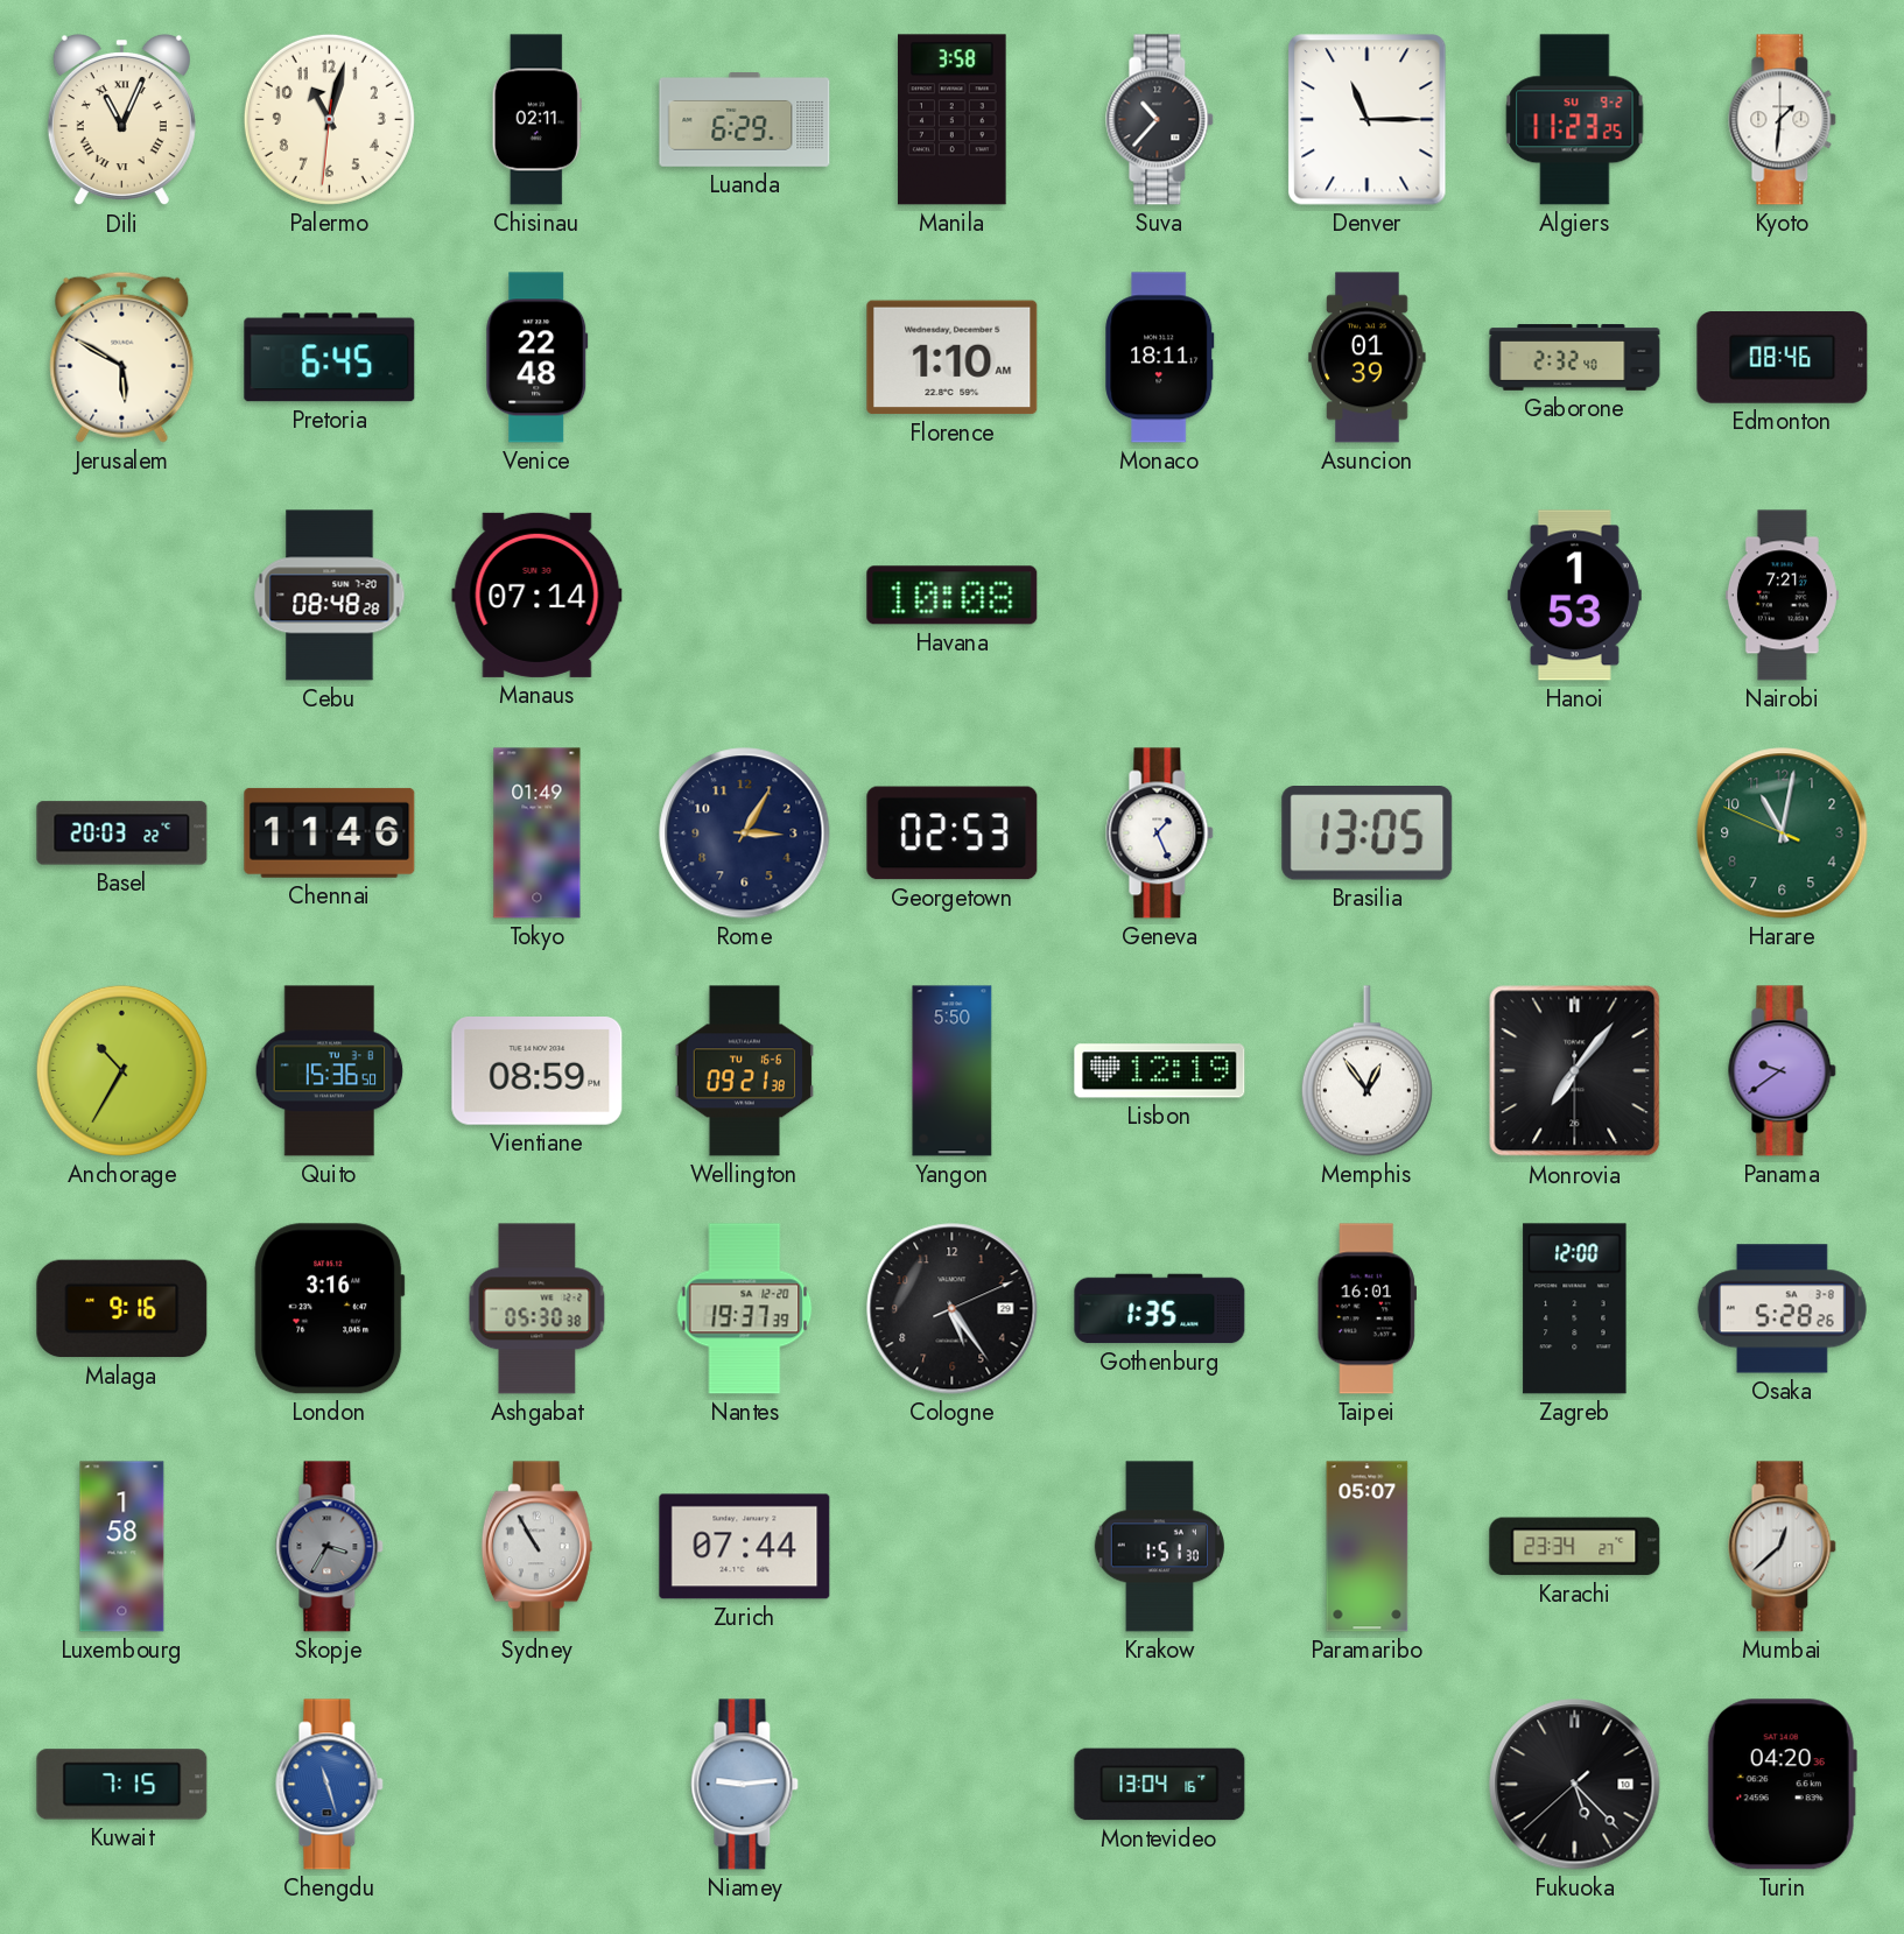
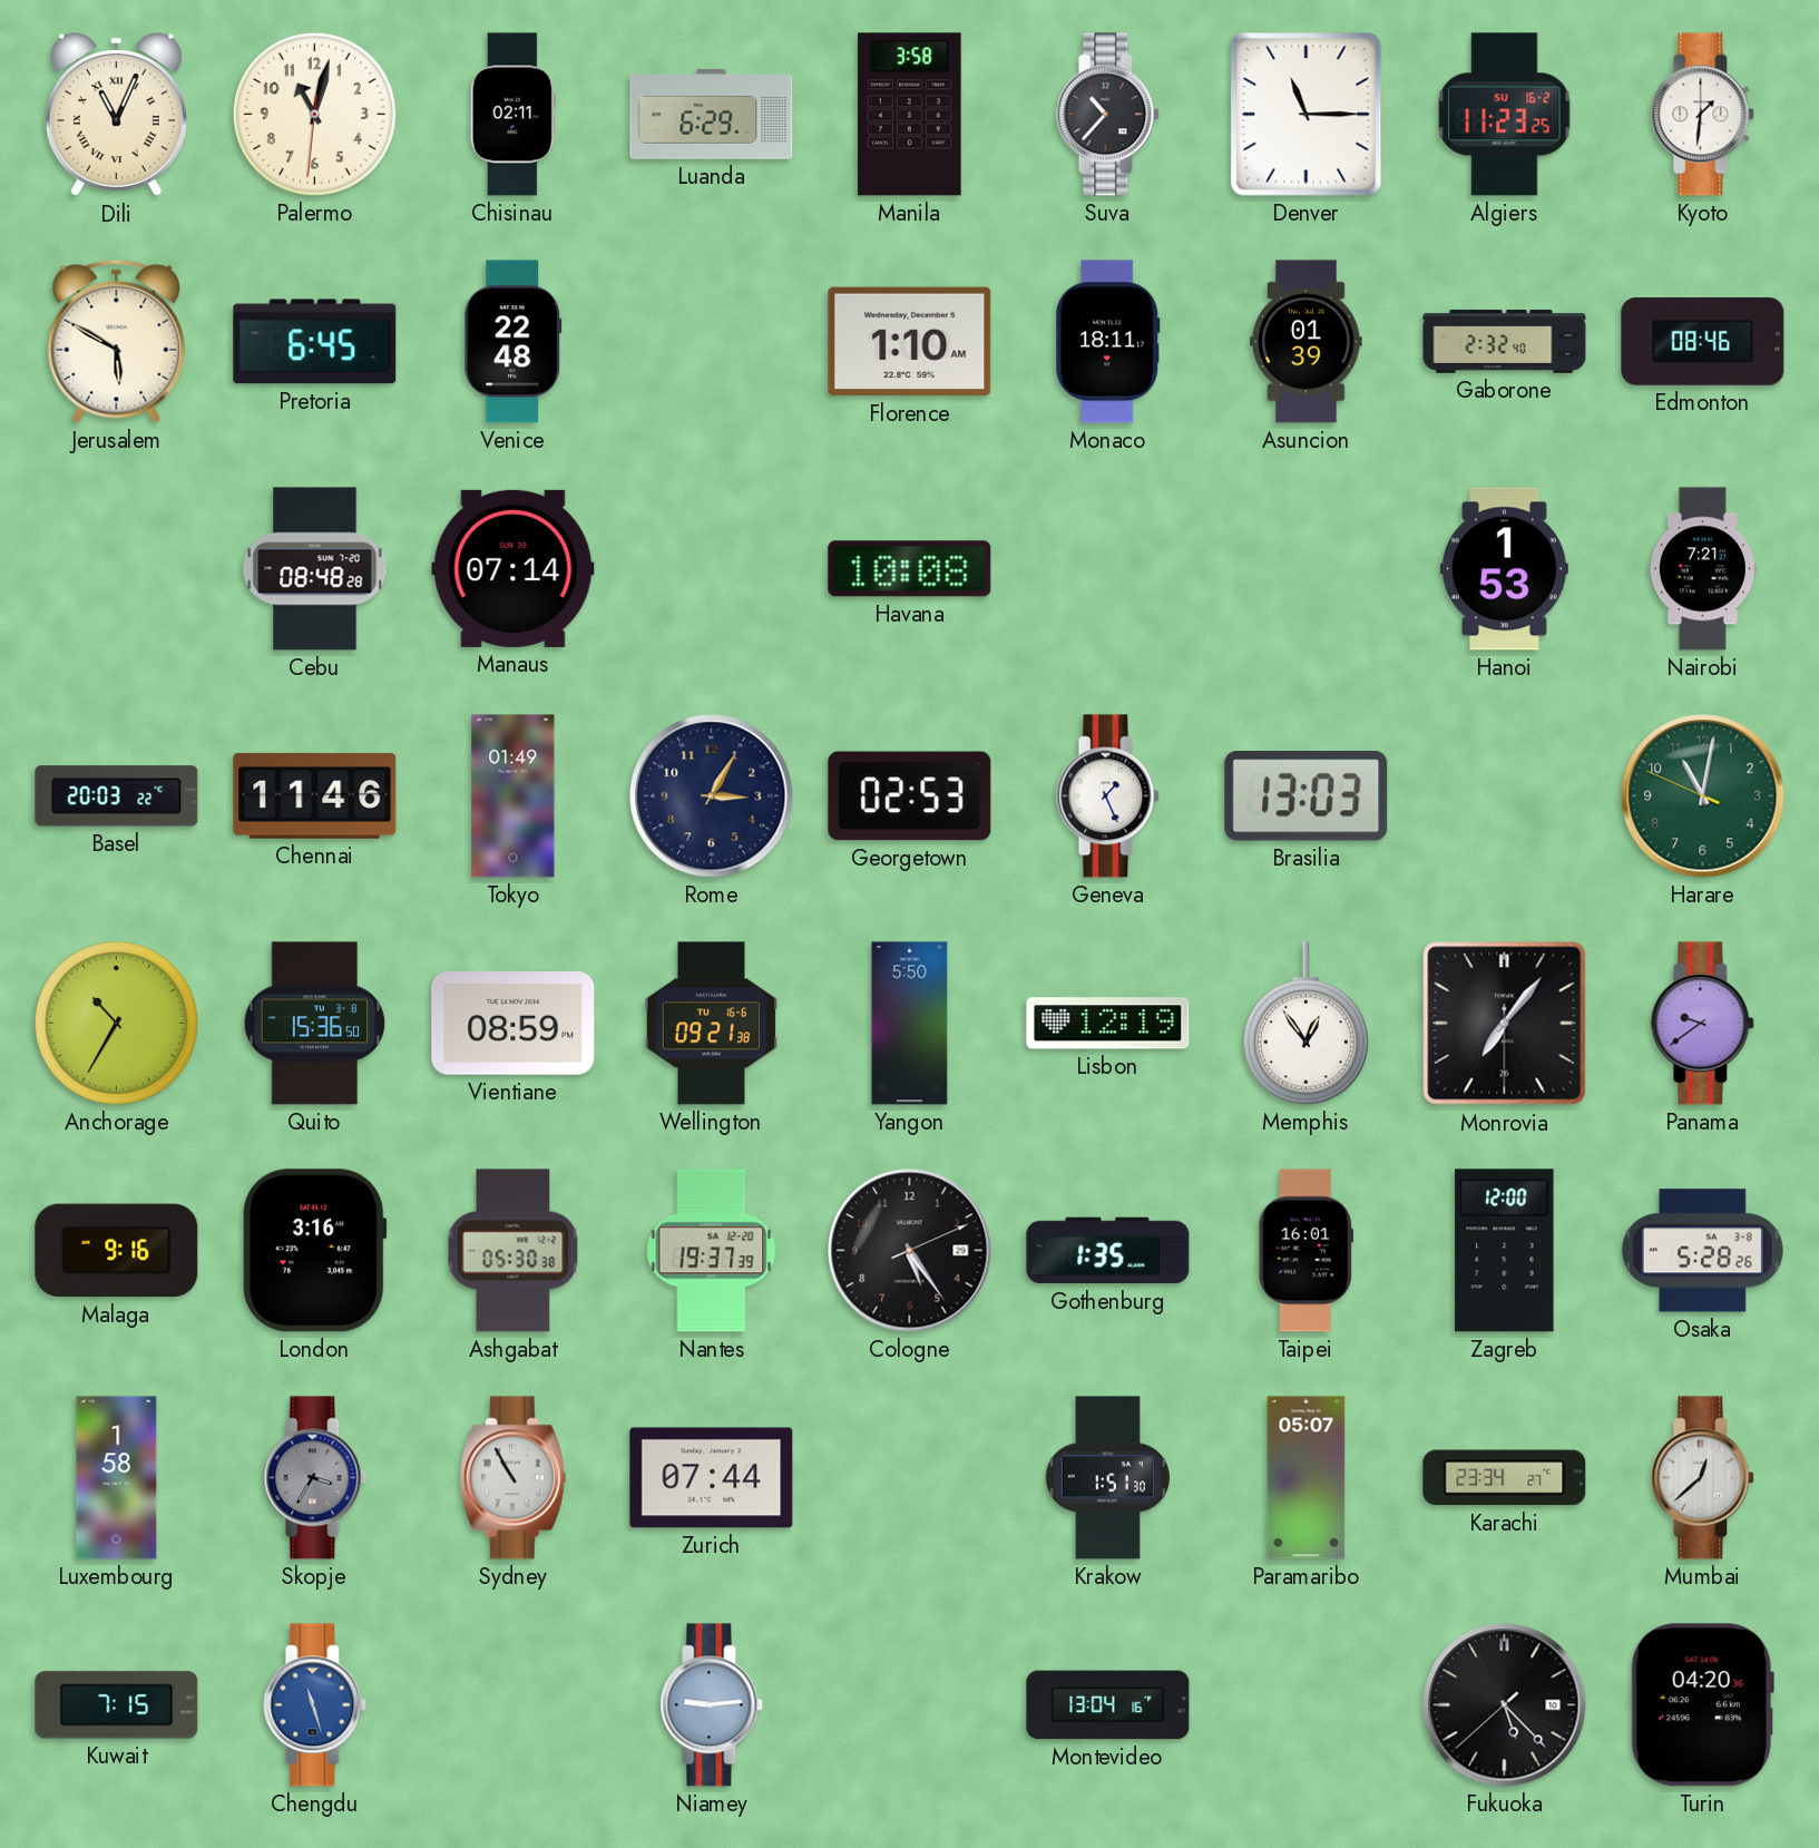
Algiers date: SU 9-2 -> SU 16-2
Brasilia: 13:05 -> 13:03
